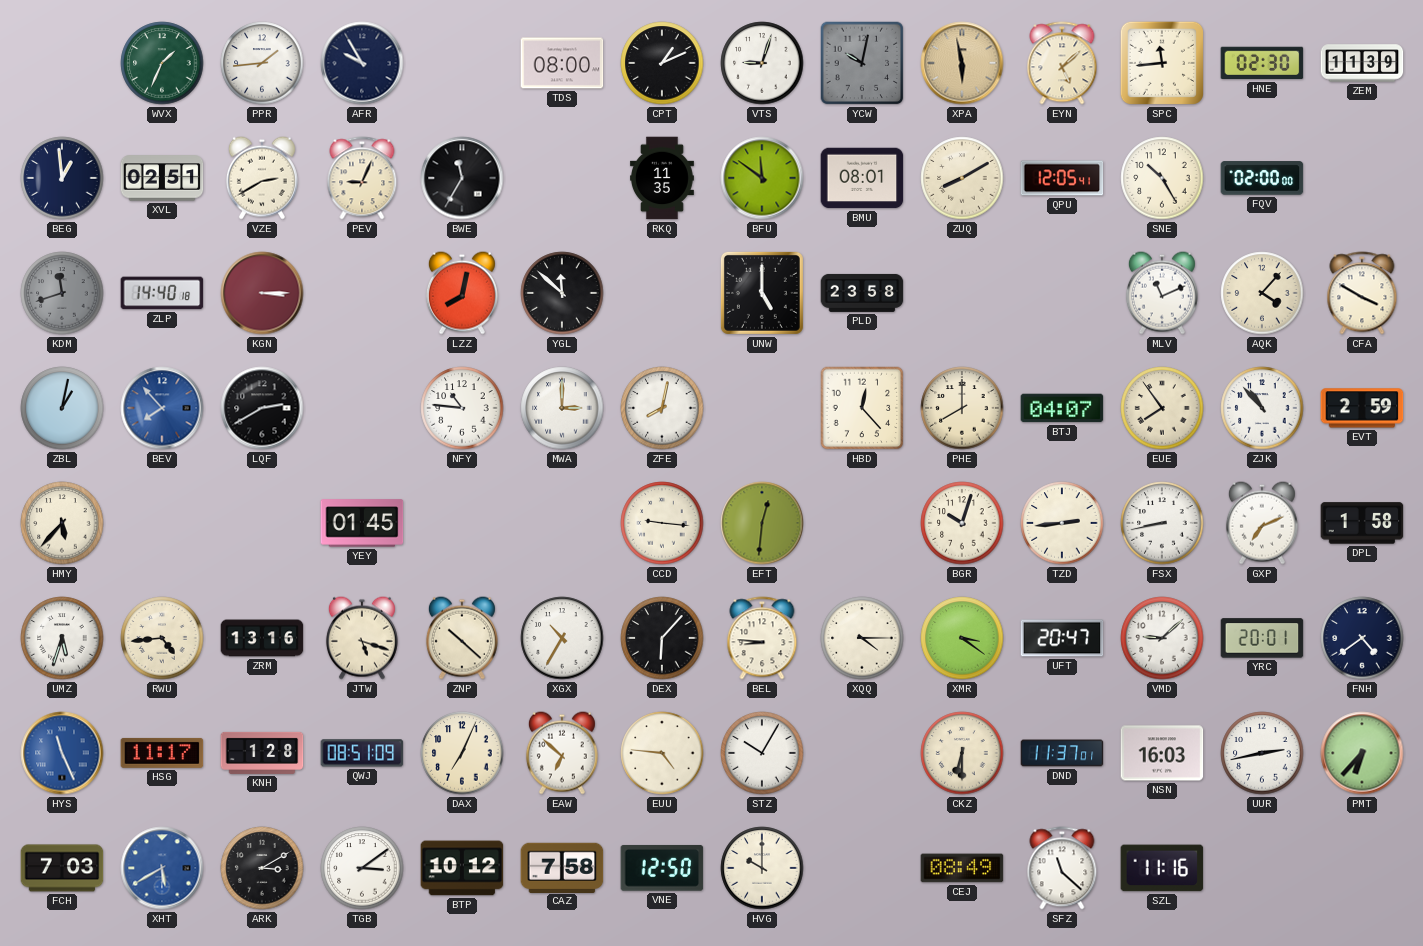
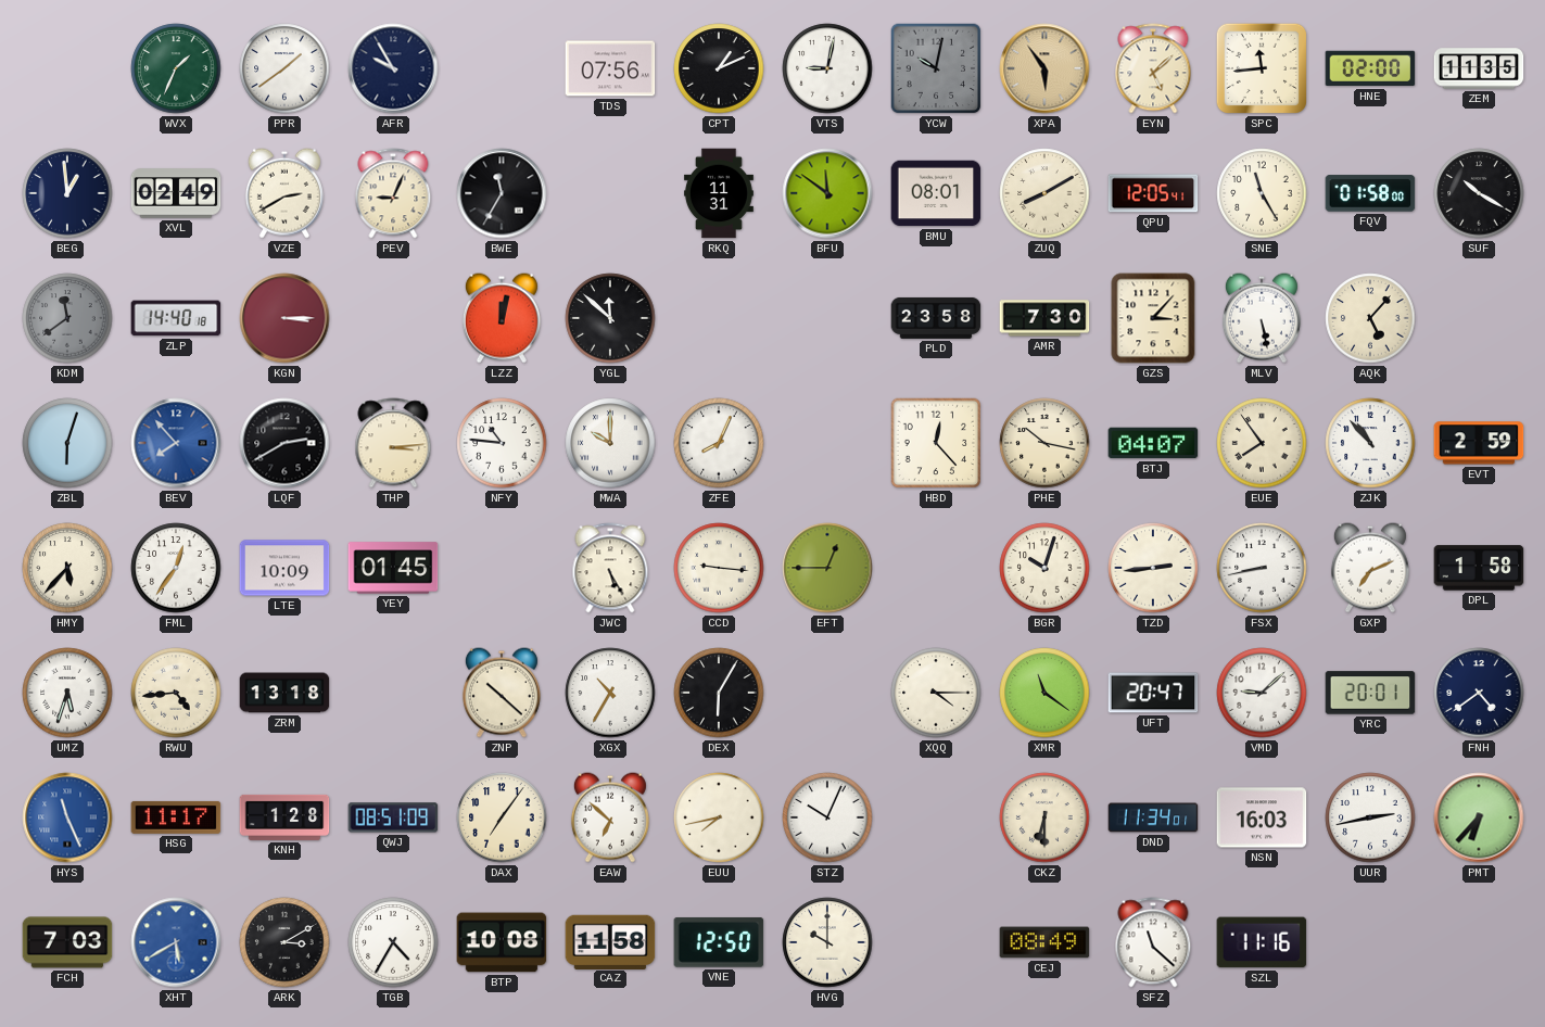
PPR: 1:44 -> 1:39
TDS: 08:00 -> 07:56
VTS: 9:03 -> 9:02
XPA: 5:58 -> 5:54
HNE: 02:30 -> 02:00
ZEM: 11:39 -> 11:35
XVL: 02:51 -> 02:49
RKQ: 11:35 -> 11:31
SNE: 10:25 -> 11:25
FQV: 02:00 -> 01:58
SUF: none -> 10:20
KDM: 11:42 -> 11:39
LZZ: 8:02 -> 12:02
UNW: 5:00 -> none
AMR: none -> 7:30
GZS: none -> 3:07
MLV: 11:11 -> 5:28
AQK: 4:07 -> 5:07
CFA: 3:50 -> none
ZBL: 1:02 -> 6:03
THP: none -> 3:14
MWA: 3:00 -> 10:00
ZFE: 8:02 -> 8:04
PHE: 8:00 -> 10:17
FML: none -> 12:36
LTE: none -> 10:09
JWC: none -> 5:25
EFT: 12:31 -> 12:45
ZRM: 13:16 -> 13:18
JTW: 5:18 -> none
DEX: 6:07 -> 6:05
BEL: 8:46 -> none
XMR: 3:21 -> 11:21
DAX: 7:04 -> 7:06
EUU: 4:46 -> 7:43
STZ: 10:05 -> 10:04
DND: 11:37 -> 11:34
TGB: 3:09 -> 4:35
BTP: 10:12 -> 10:08
CAZ: 7:58 -> 11:58
